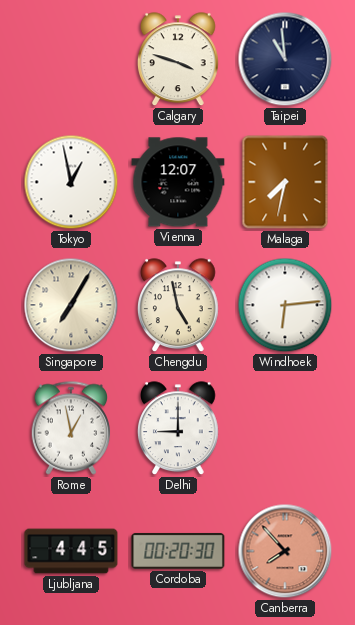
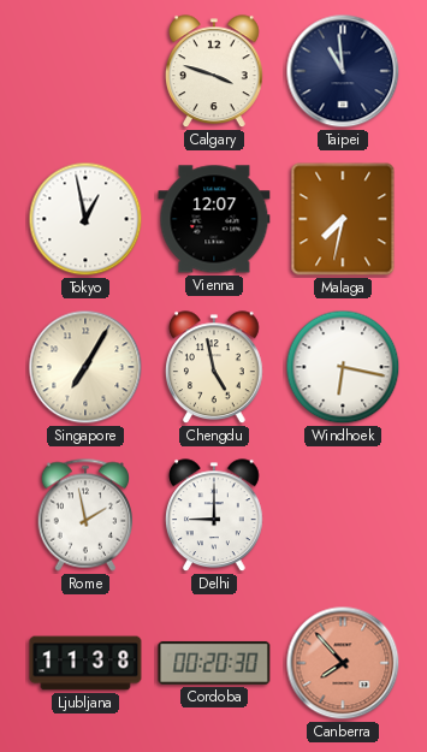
Windhoek: 6:14 -> 6:17
Rome: 12:58 -> 1:58
Ljubljana: 4:45 -> 11:38
